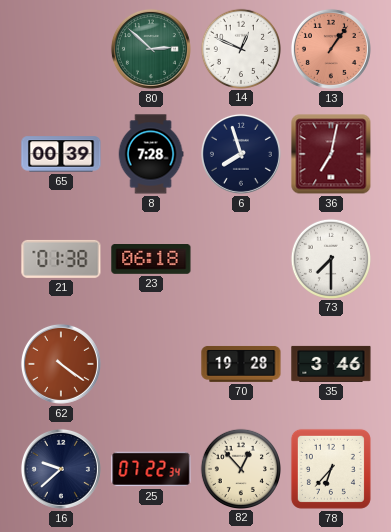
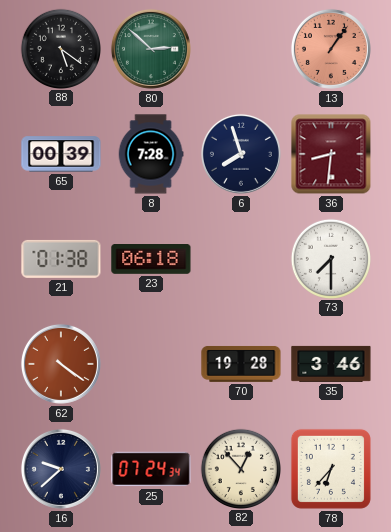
88: none -> 5:21
14: 12:49 -> none
36: 7:02 -> 8:31
25: 07:22 -> 07:24
